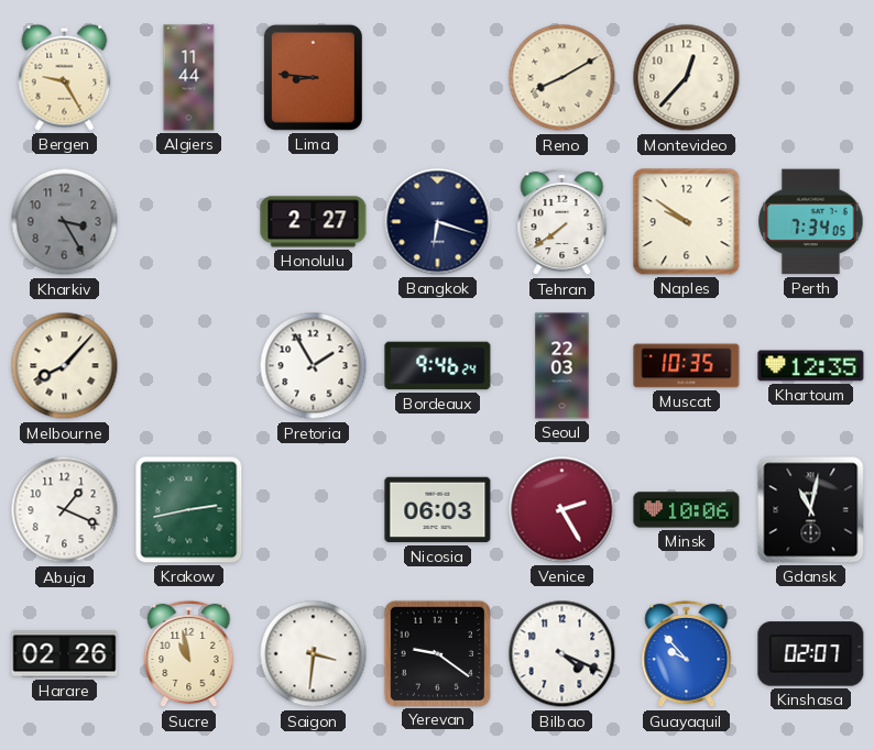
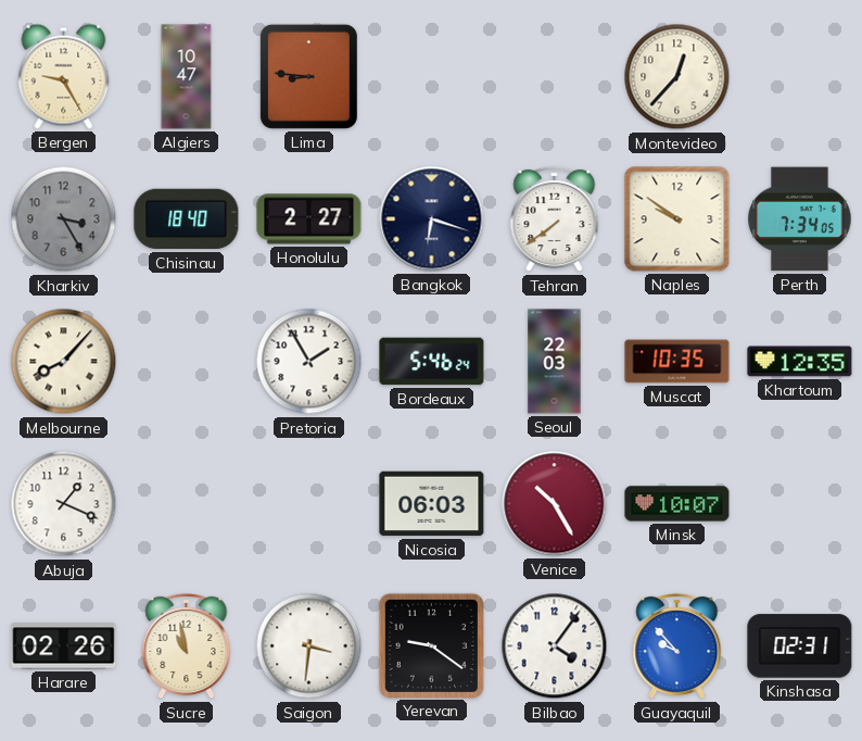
Algiers: 11:44 -> 10:47
Reno: 8:10 -> none
Chisinau: none -> 18:40
Bordeaux: 9:46 -> 5:46
Krakow: 2:43 -> none
Venice: 2:25 -> 10:25
Minsk: 10:06 -> 10:07
Gdansk: 11:02 -> none
Bilbao: 4:19 -> 4:06
Kinshasa: 02:07 -> 02:31
